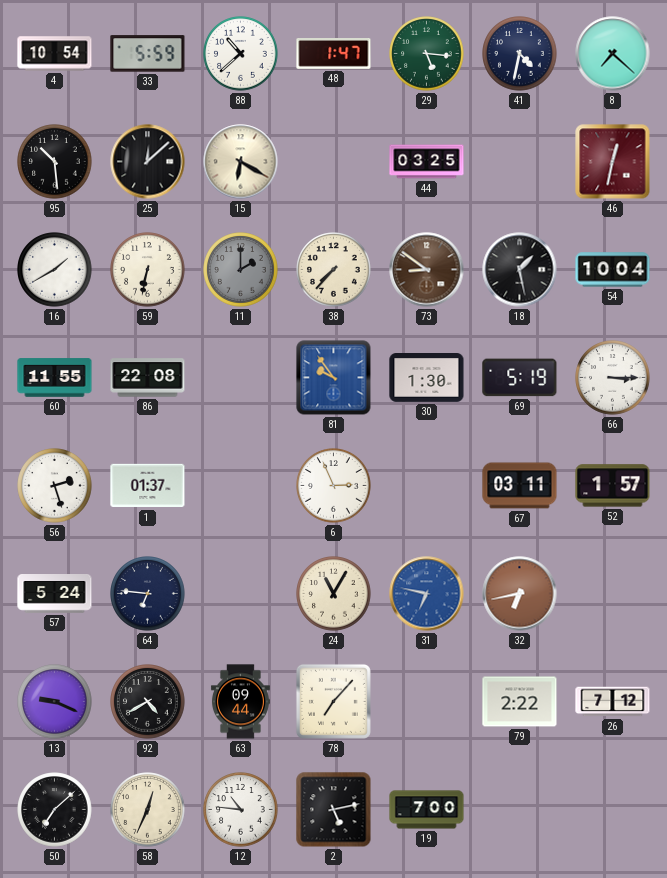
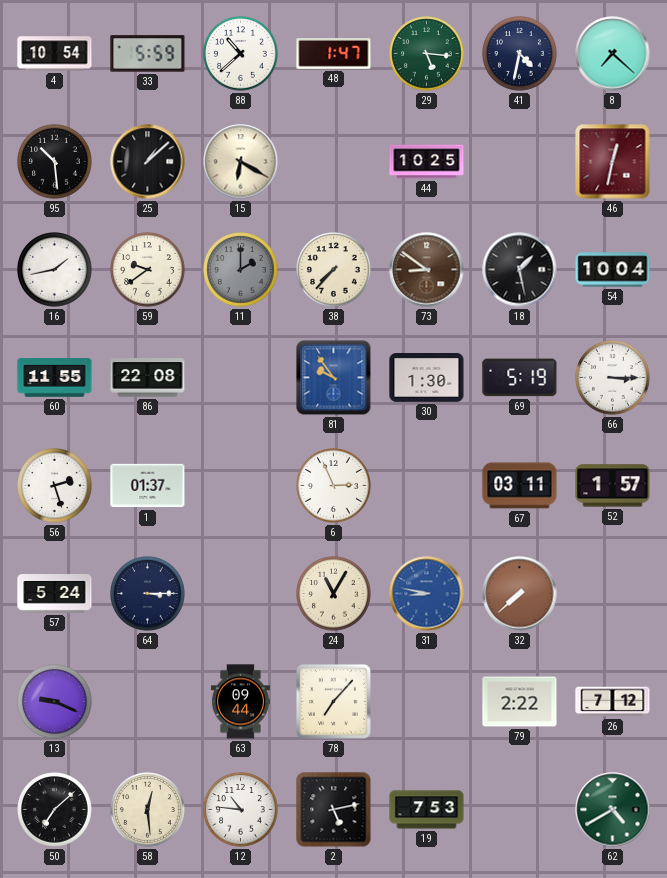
25: 12:08 -> 1:08
44: 03:25 -> 10:25
16: 1:40 -> 1:43
59: 6:32 -> 9:39
64: 6:46 -> 3:15
31: 6:47 -> 8:47
32: 6:43 -> 7:38
92: 4:40 -> none
58: 12:34 -> 12:29
19: 7:00 -> 7:53
62: none -> 4:40
